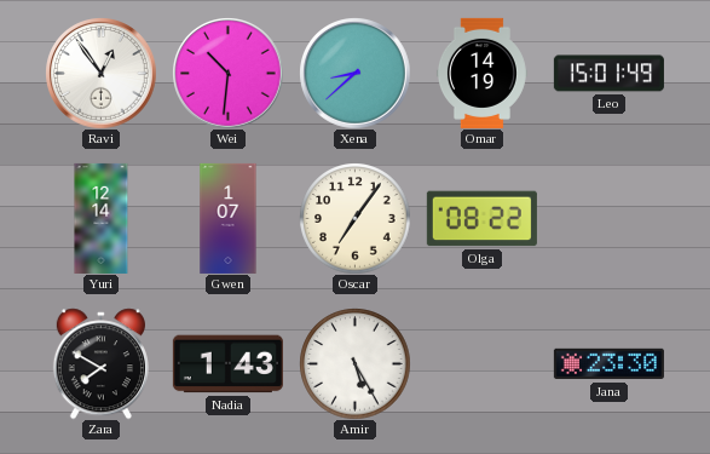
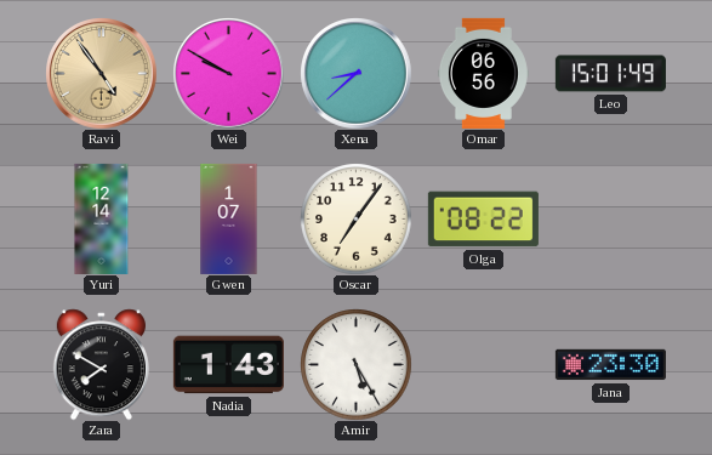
Ravi: 12:54 -> 4:54
Ravi dial: white -> champagne
Wei: 10:31 -> 9:50
Omar: 14:19 -> 06:56
